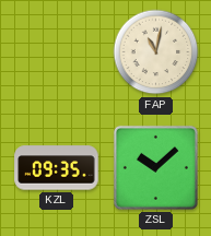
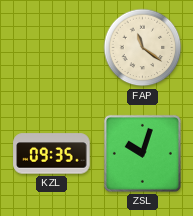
FAP: 11:02 -> 11:21
ZSL: 10:08 -> 10:03
